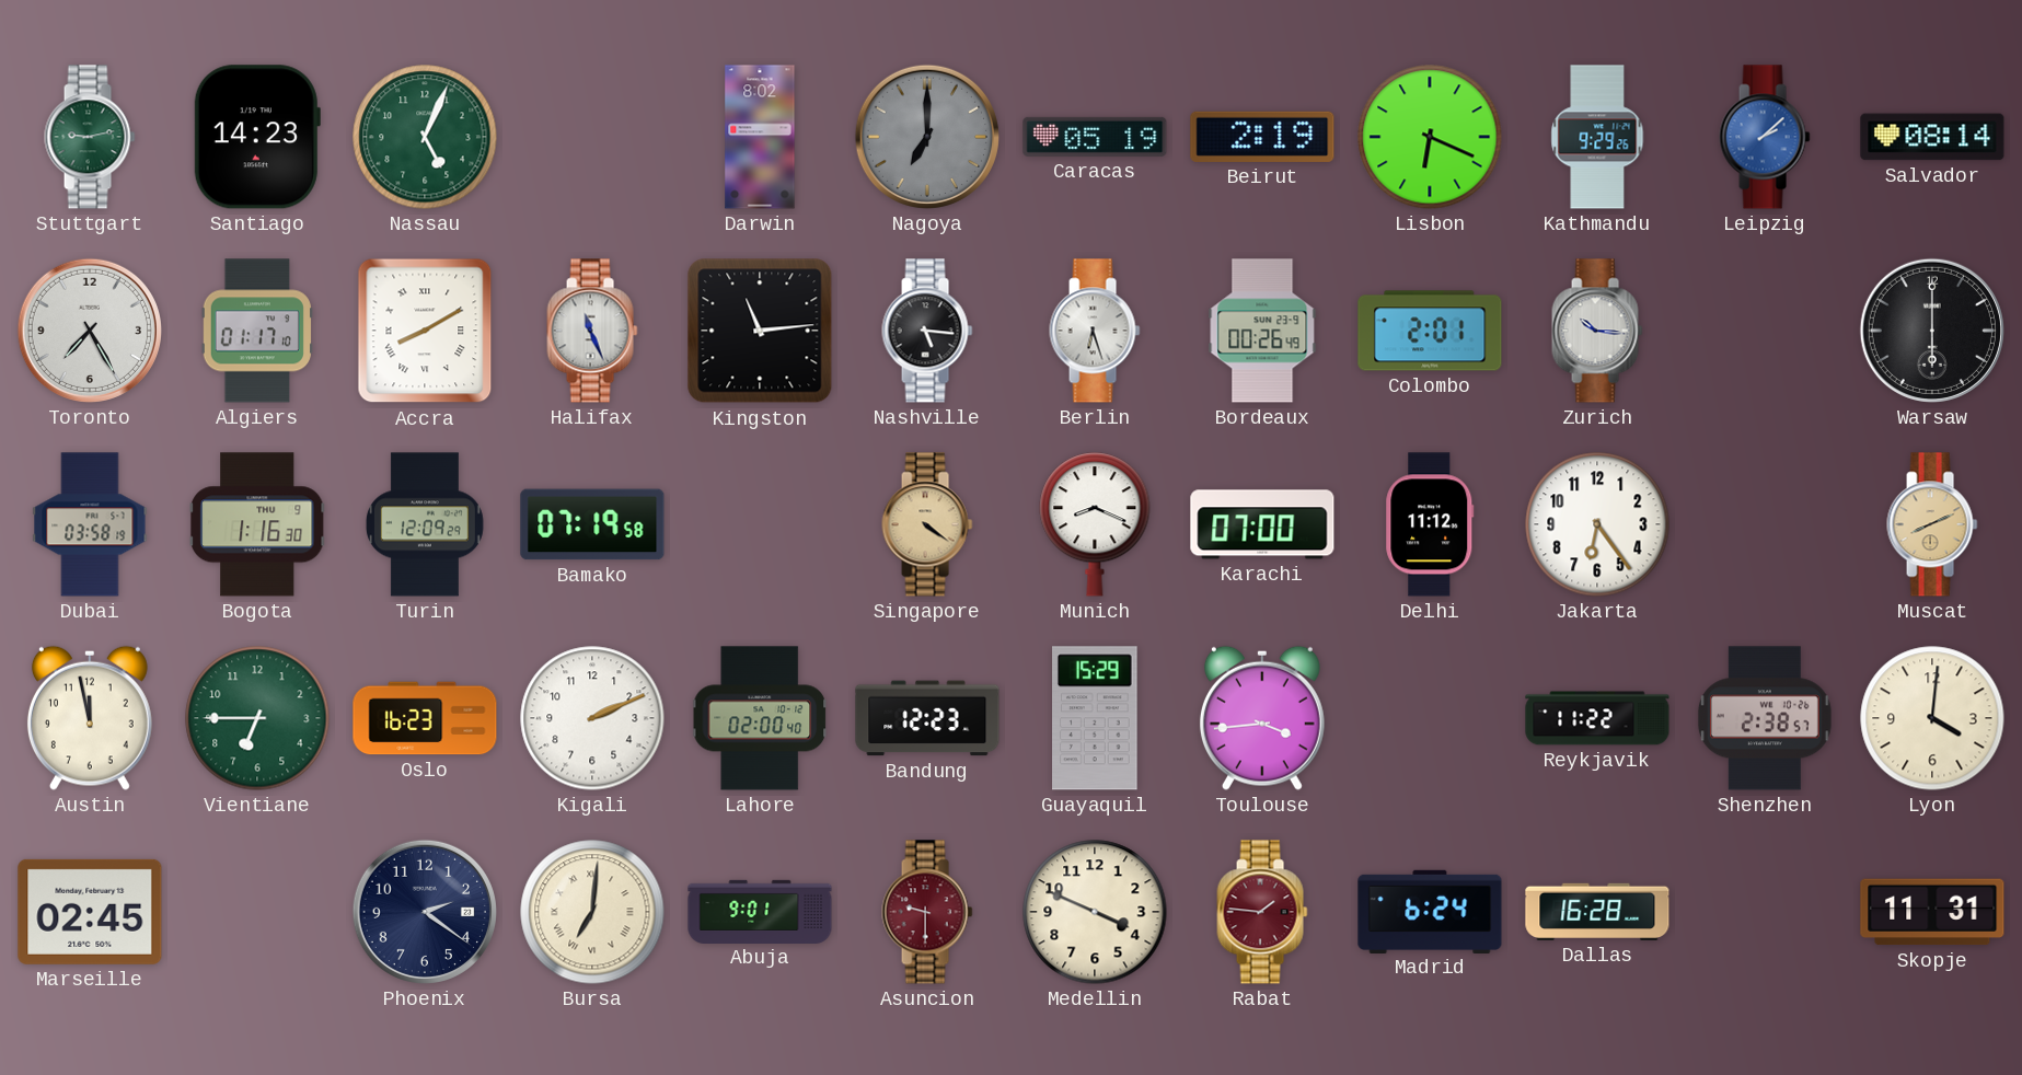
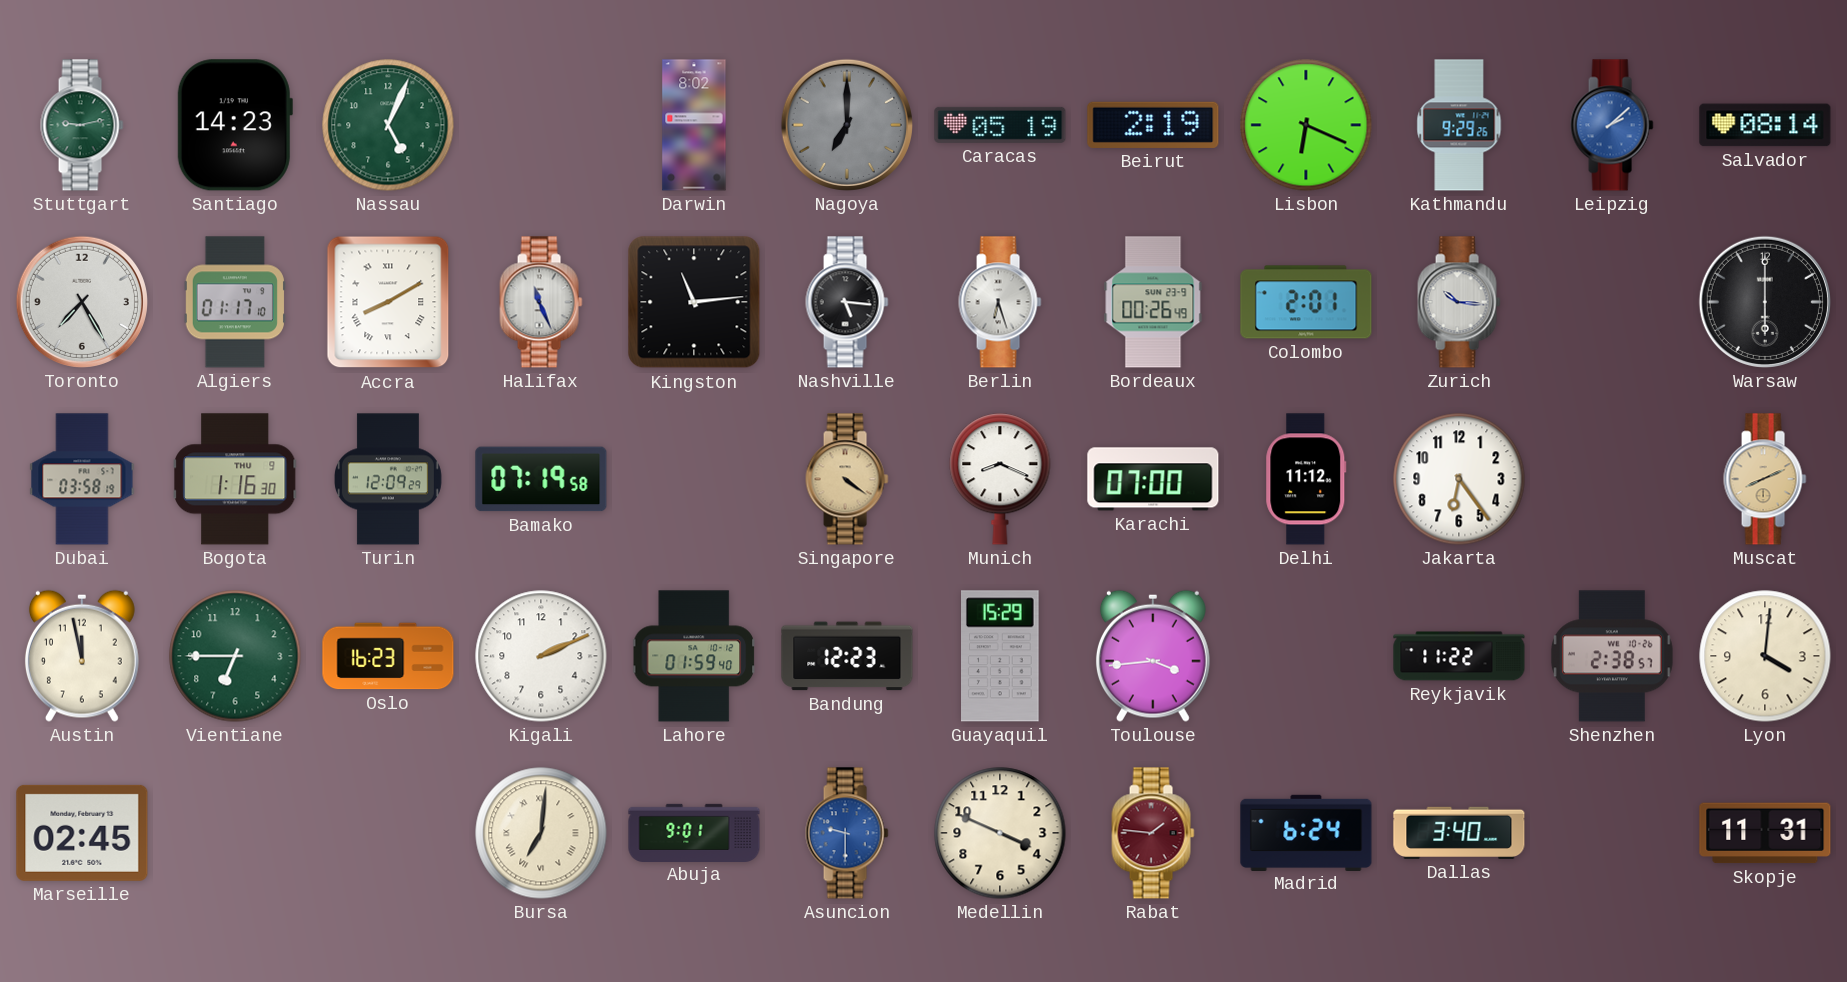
Lahore: 02:00 -> 01:59
Phoenix: 2:21 -> none
Asuncion dial: burgundy -> blue
Dallas: 16:28 -> 3:40
